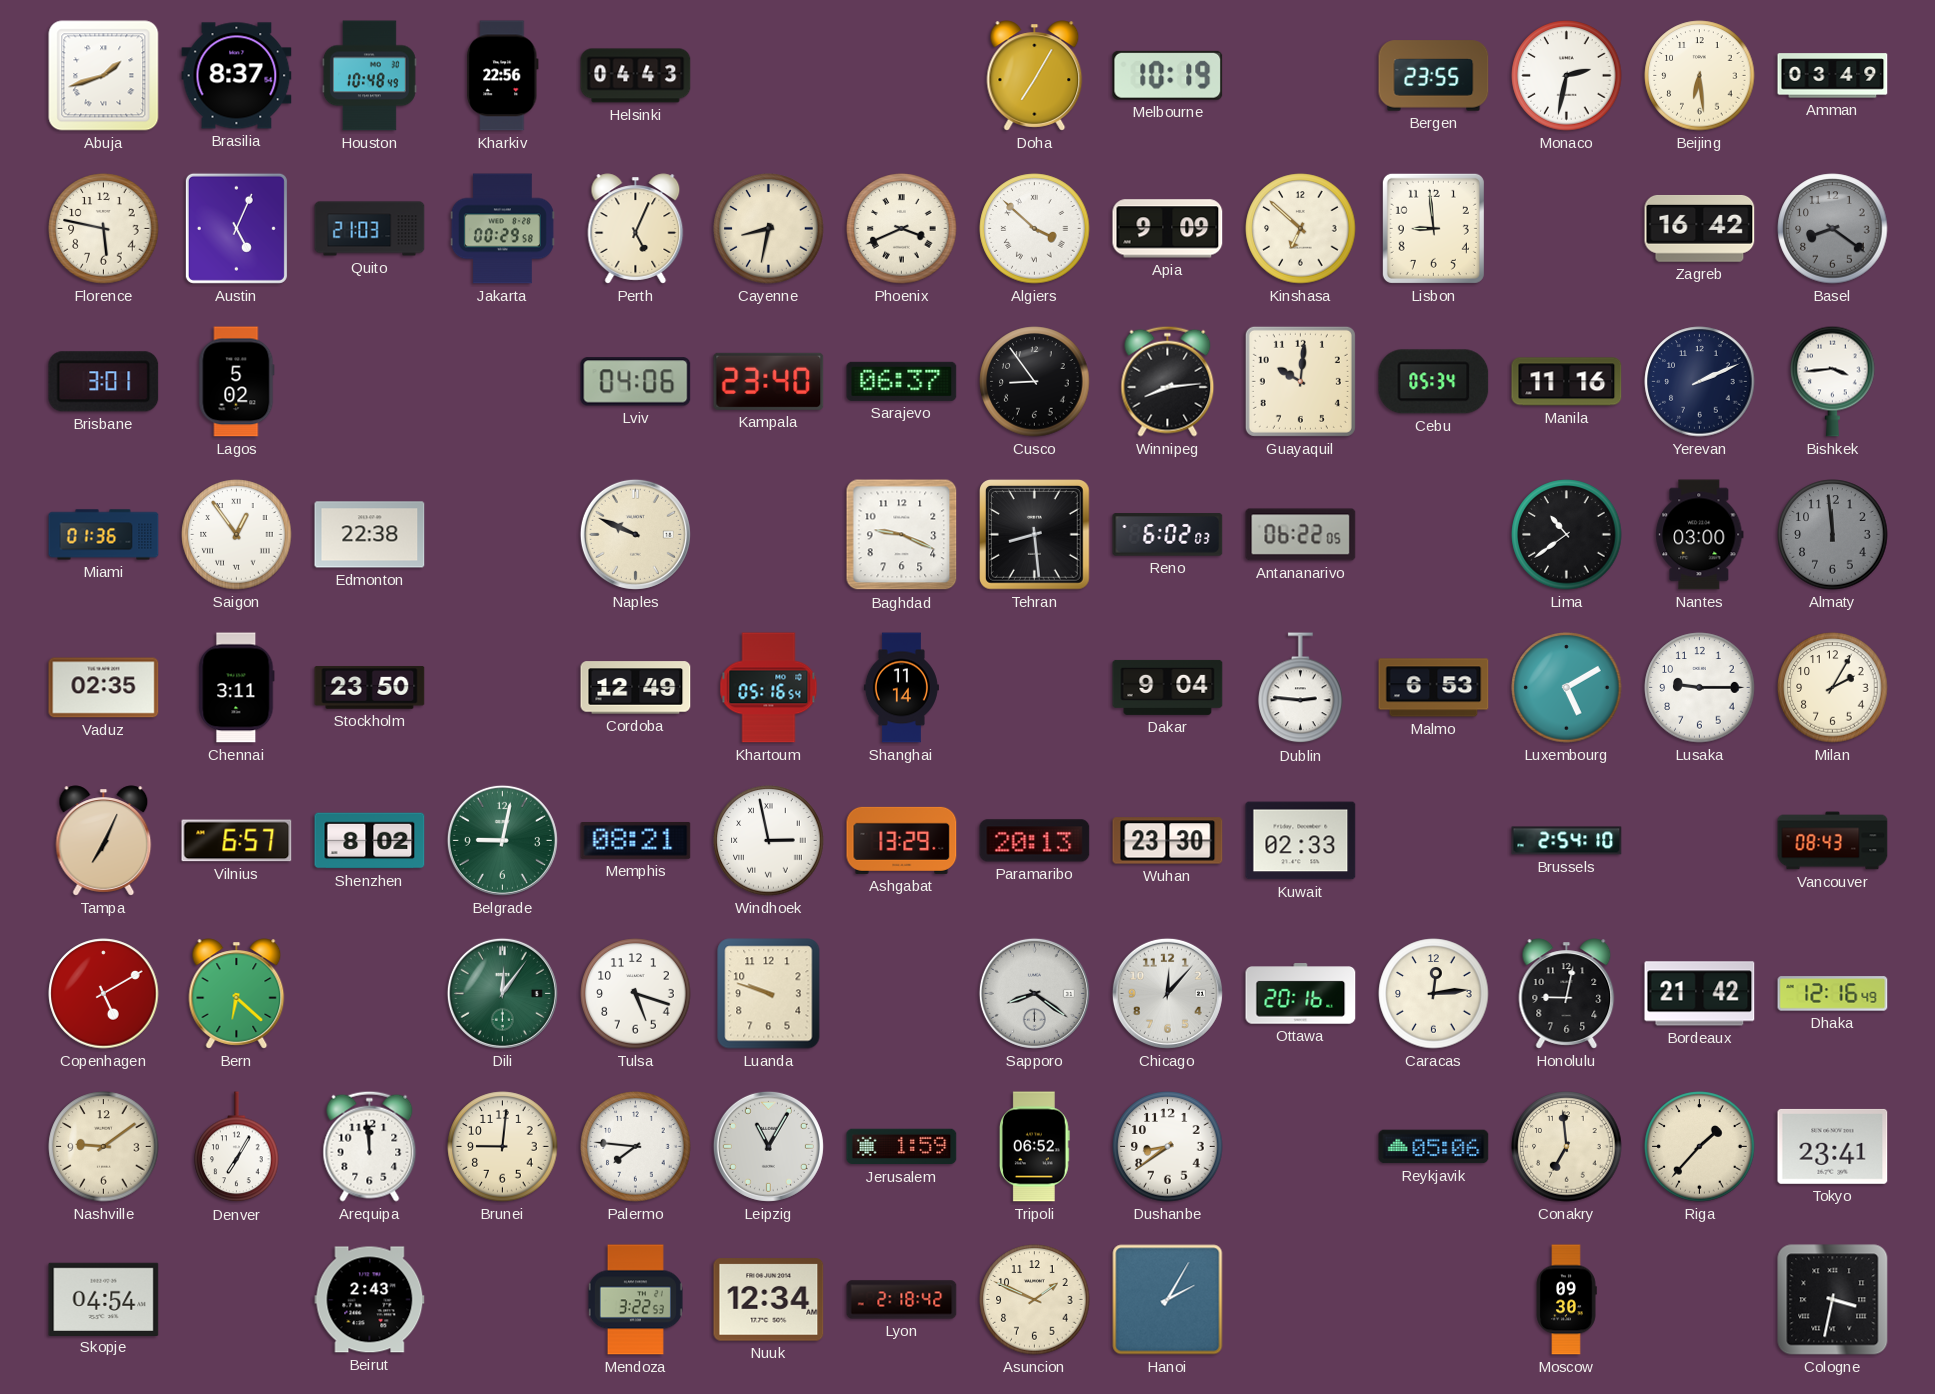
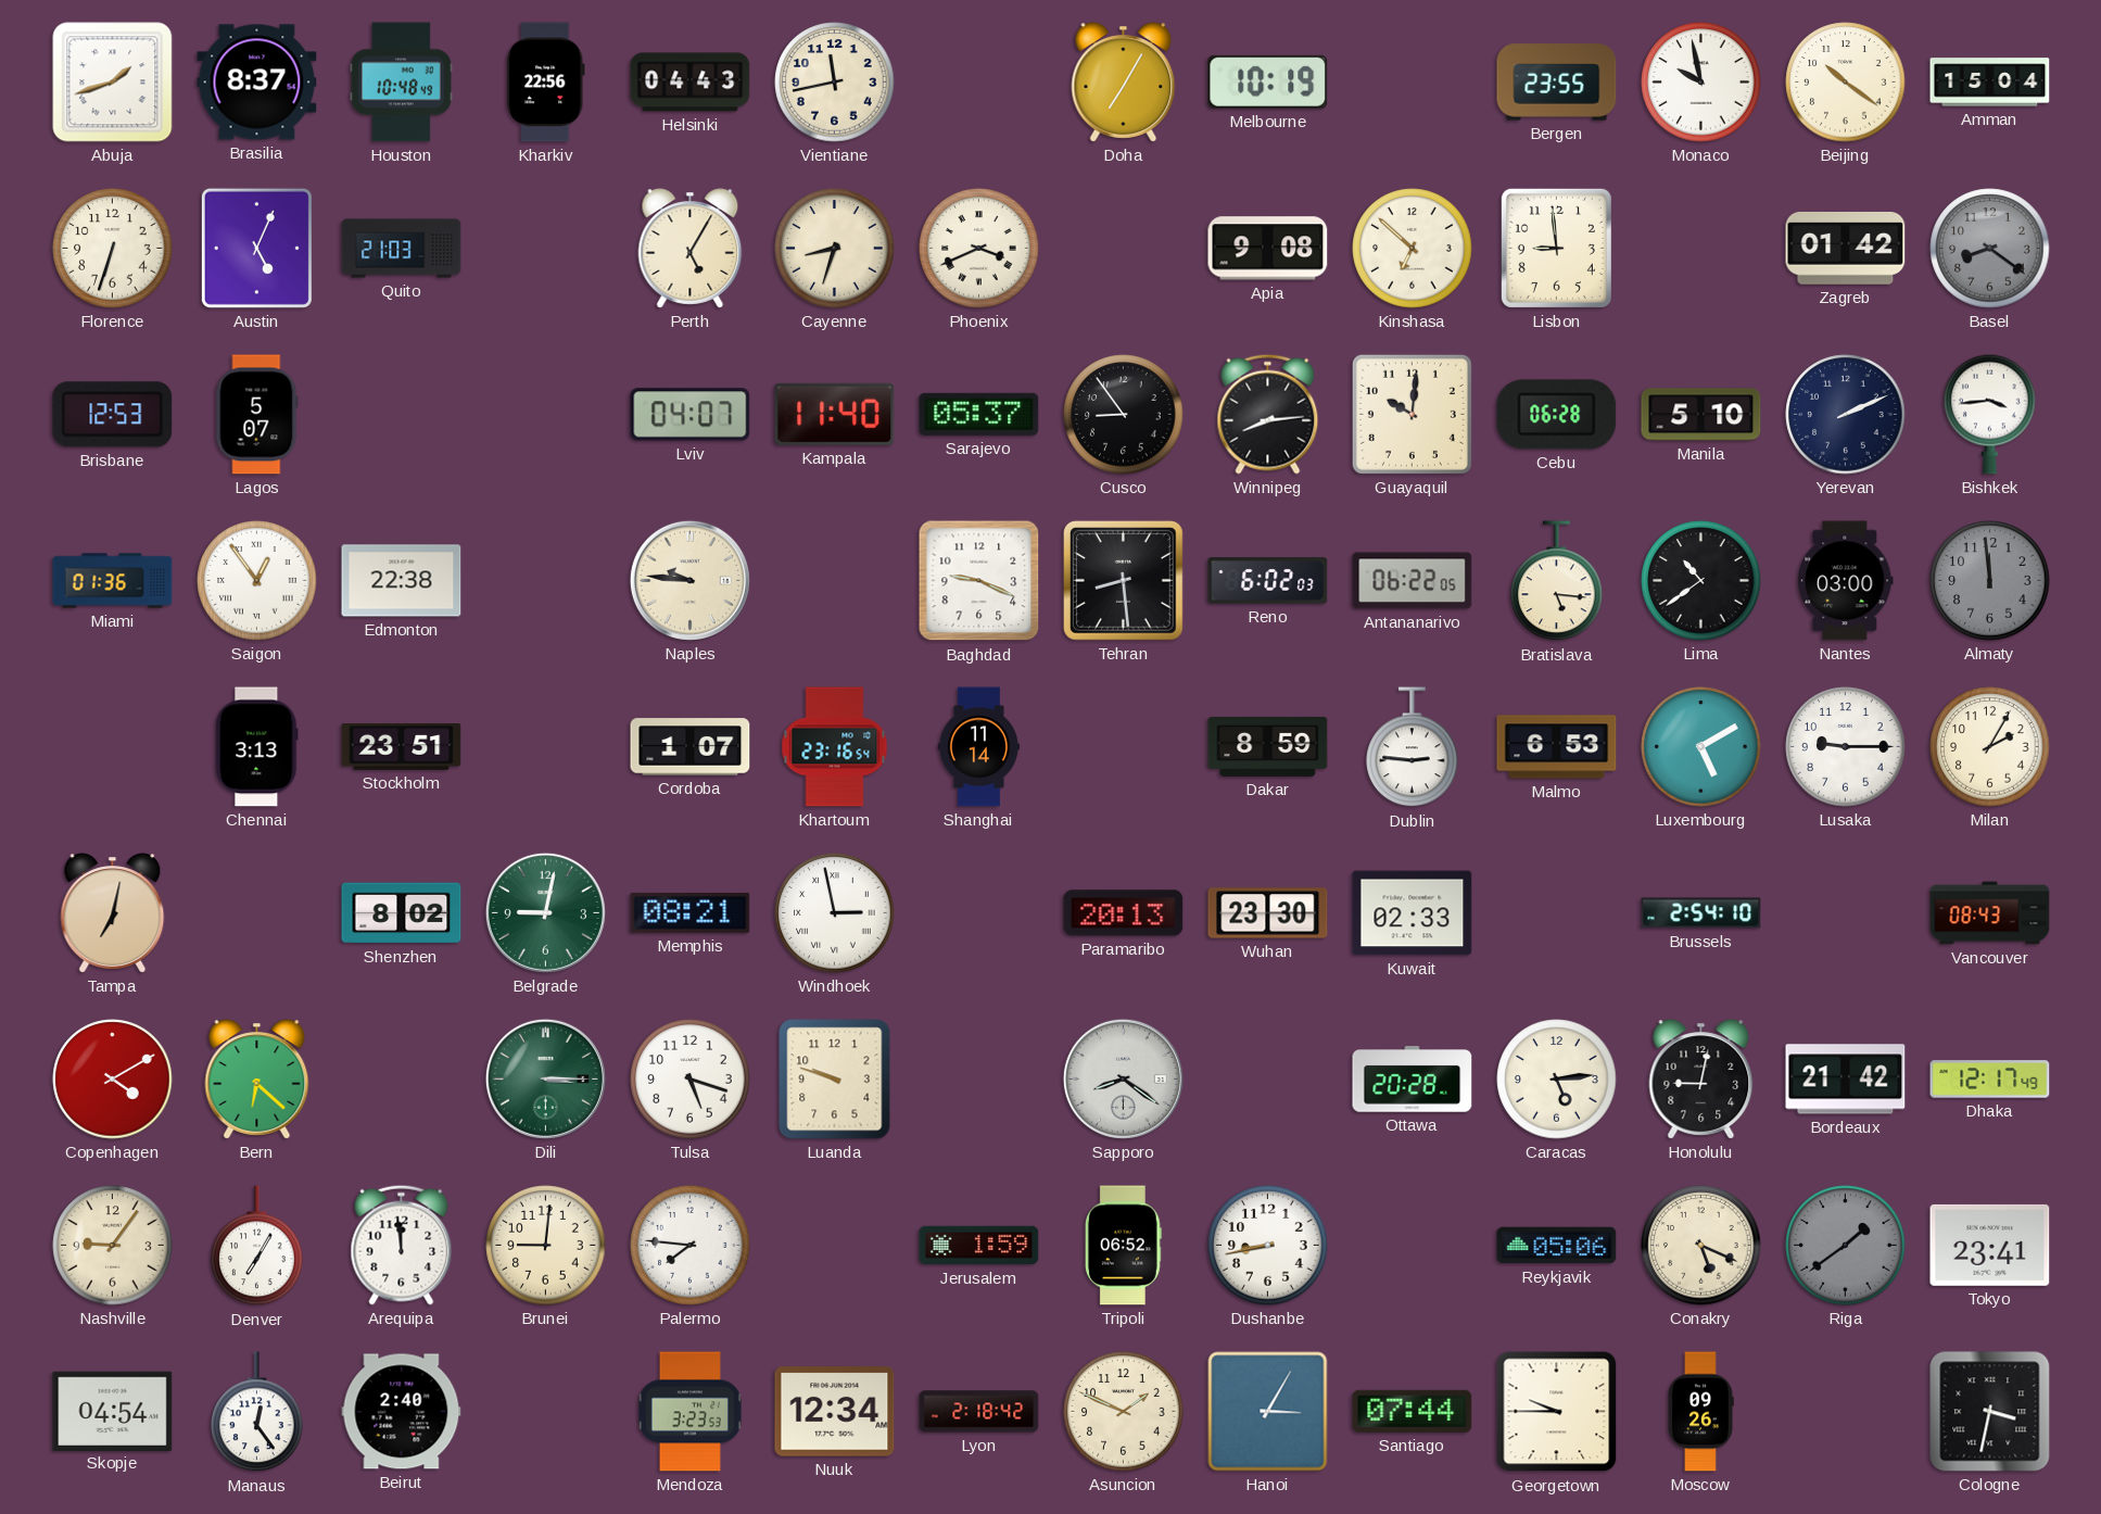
Vientiane: none -> 11:43
Monaco: 2:32 -> 9:58
Beijing: 6:29 -> 10:21
Amman: 03:49 -> 15:04
Florence: 5:47 -> 6:33
Jakarta: 00:29 -> none
Perth: 5:04 -> 5:05
Cayenne: 8:32 -> 8:33
Algiers: 3:52 -> none
Apia: 9:09 -> 9:08
Zagreb: 16:42 -> 01:42
Brisbane: 3:01 -> 12:53
Lagos: 5:02 -> 5:07
Lviv: 04:06 -> 04:07
Kampala: 23:40 -> 11:40
Sarajevo: 06:37 -> 05:37
Cebu: 05:34 -> 06:28
Manila: 11:16 -> 5:10
Naples: 9:49 -> 9:46
Bratislava: none -> 5:16
Vaduz: 02:35 -> none
Chennai: 3:11 -> 3:13
Stockholm: 23:50 -> 23:51
Cordoba: 12:49 -> 1:07
Khartoum: 05:16 -> 23:16
Dakar: 9:04 -> 8:59
Tampa: 7:04 -> 7:02
Vilnius: 6:57 -> none
Ashgabat: 13:29 -> none
Copenhagen: 5:10 -> 4:10
Dili: 12:06 -> 3:15
Chicago: 12:07 -> none
Ottawa: 20:16 -> 20:28
Caracas: 12:14 -> 5:14
Dhaka: 12:16 -> 12:17
Nashville: 9:09 -> 9:06
Leipzig: 11:05 -> none
Dushanbe: 8:39 -> 8:43
Conakry: 6:59 -> 5:19
Riga: 1:37 -> 1:39
Riga dial: cream -> grey
Manaus: none -> 12:24
Beirut: 2:43 -> 2:40
Mendoza: 3:22 -> 3:23
Hanoi: 2:05 -> 3:05
Santiago: none -> 07:44
Georgetown: none -> 9:45
Moscow: 09:30 -> 09:26
